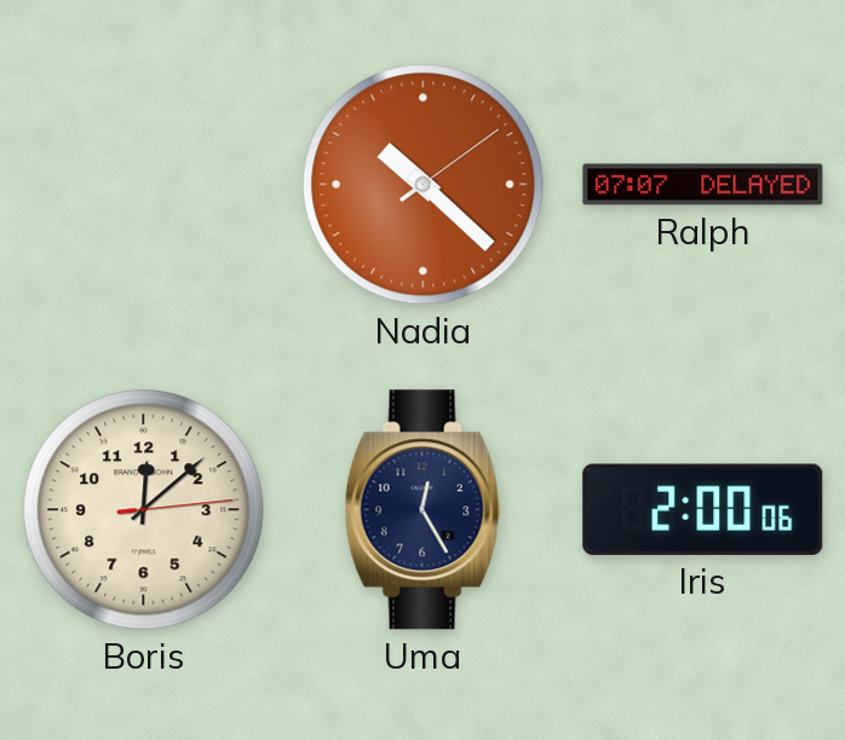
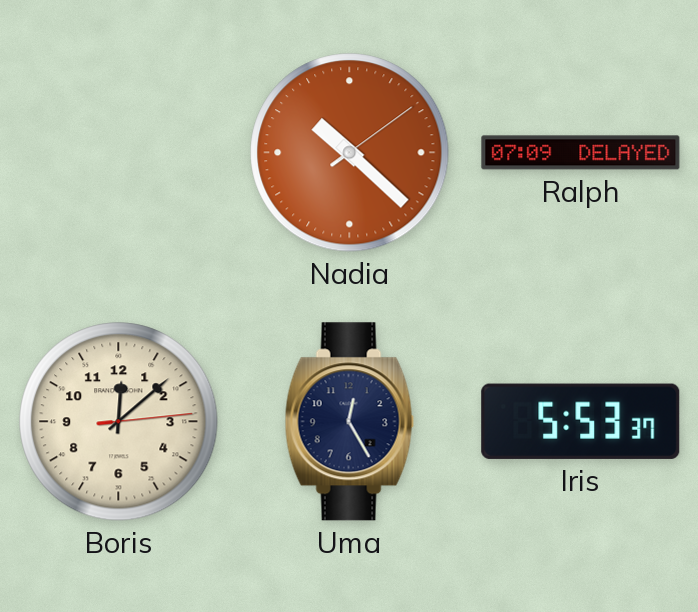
Ralph: 07:07 -> 07:09
Iris: 2:00 -> 5:53
